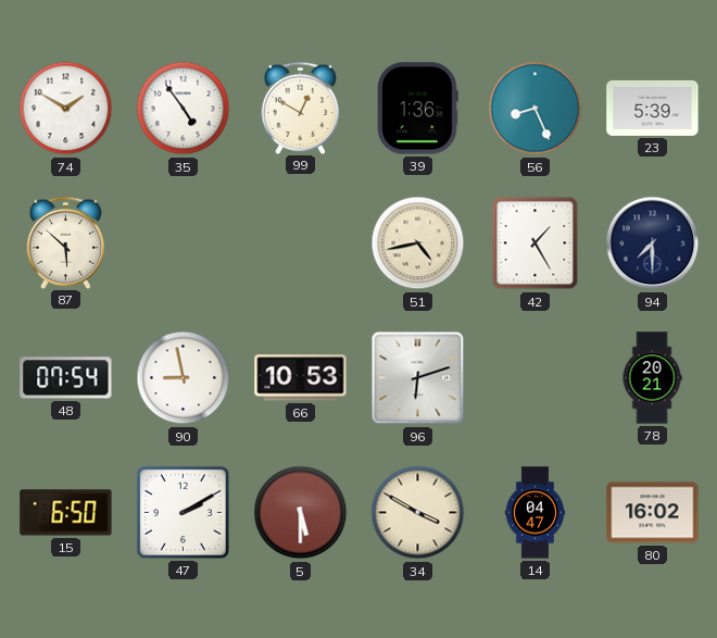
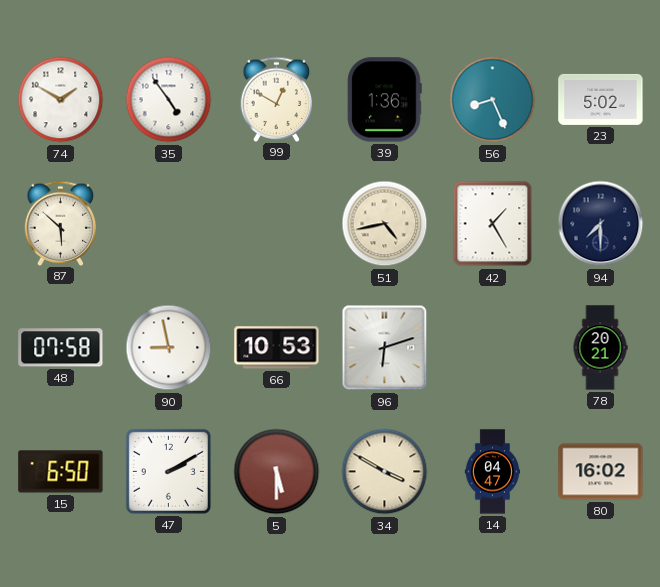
23: 5:39 -> 5:02
48: 07:54 -> 07:58
